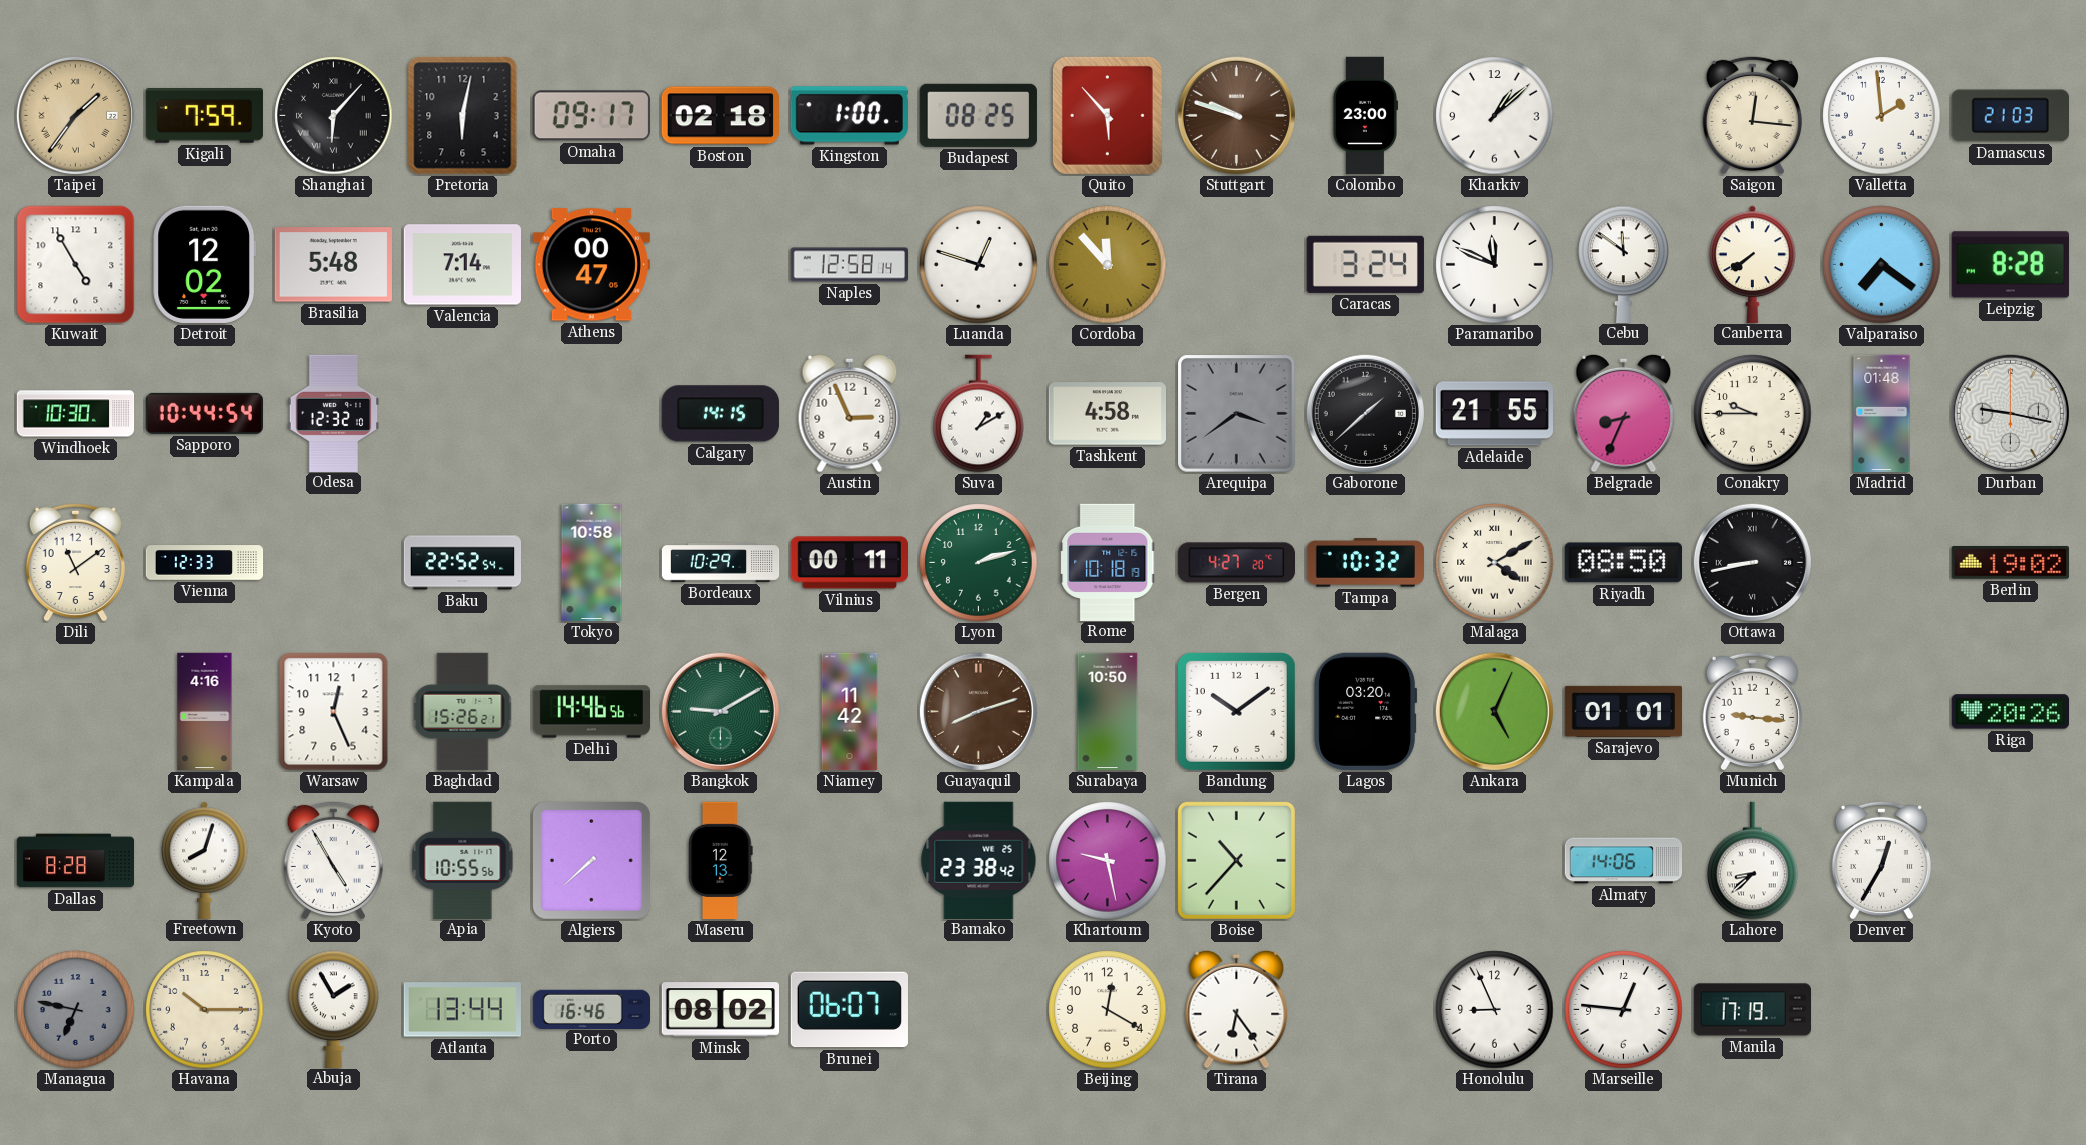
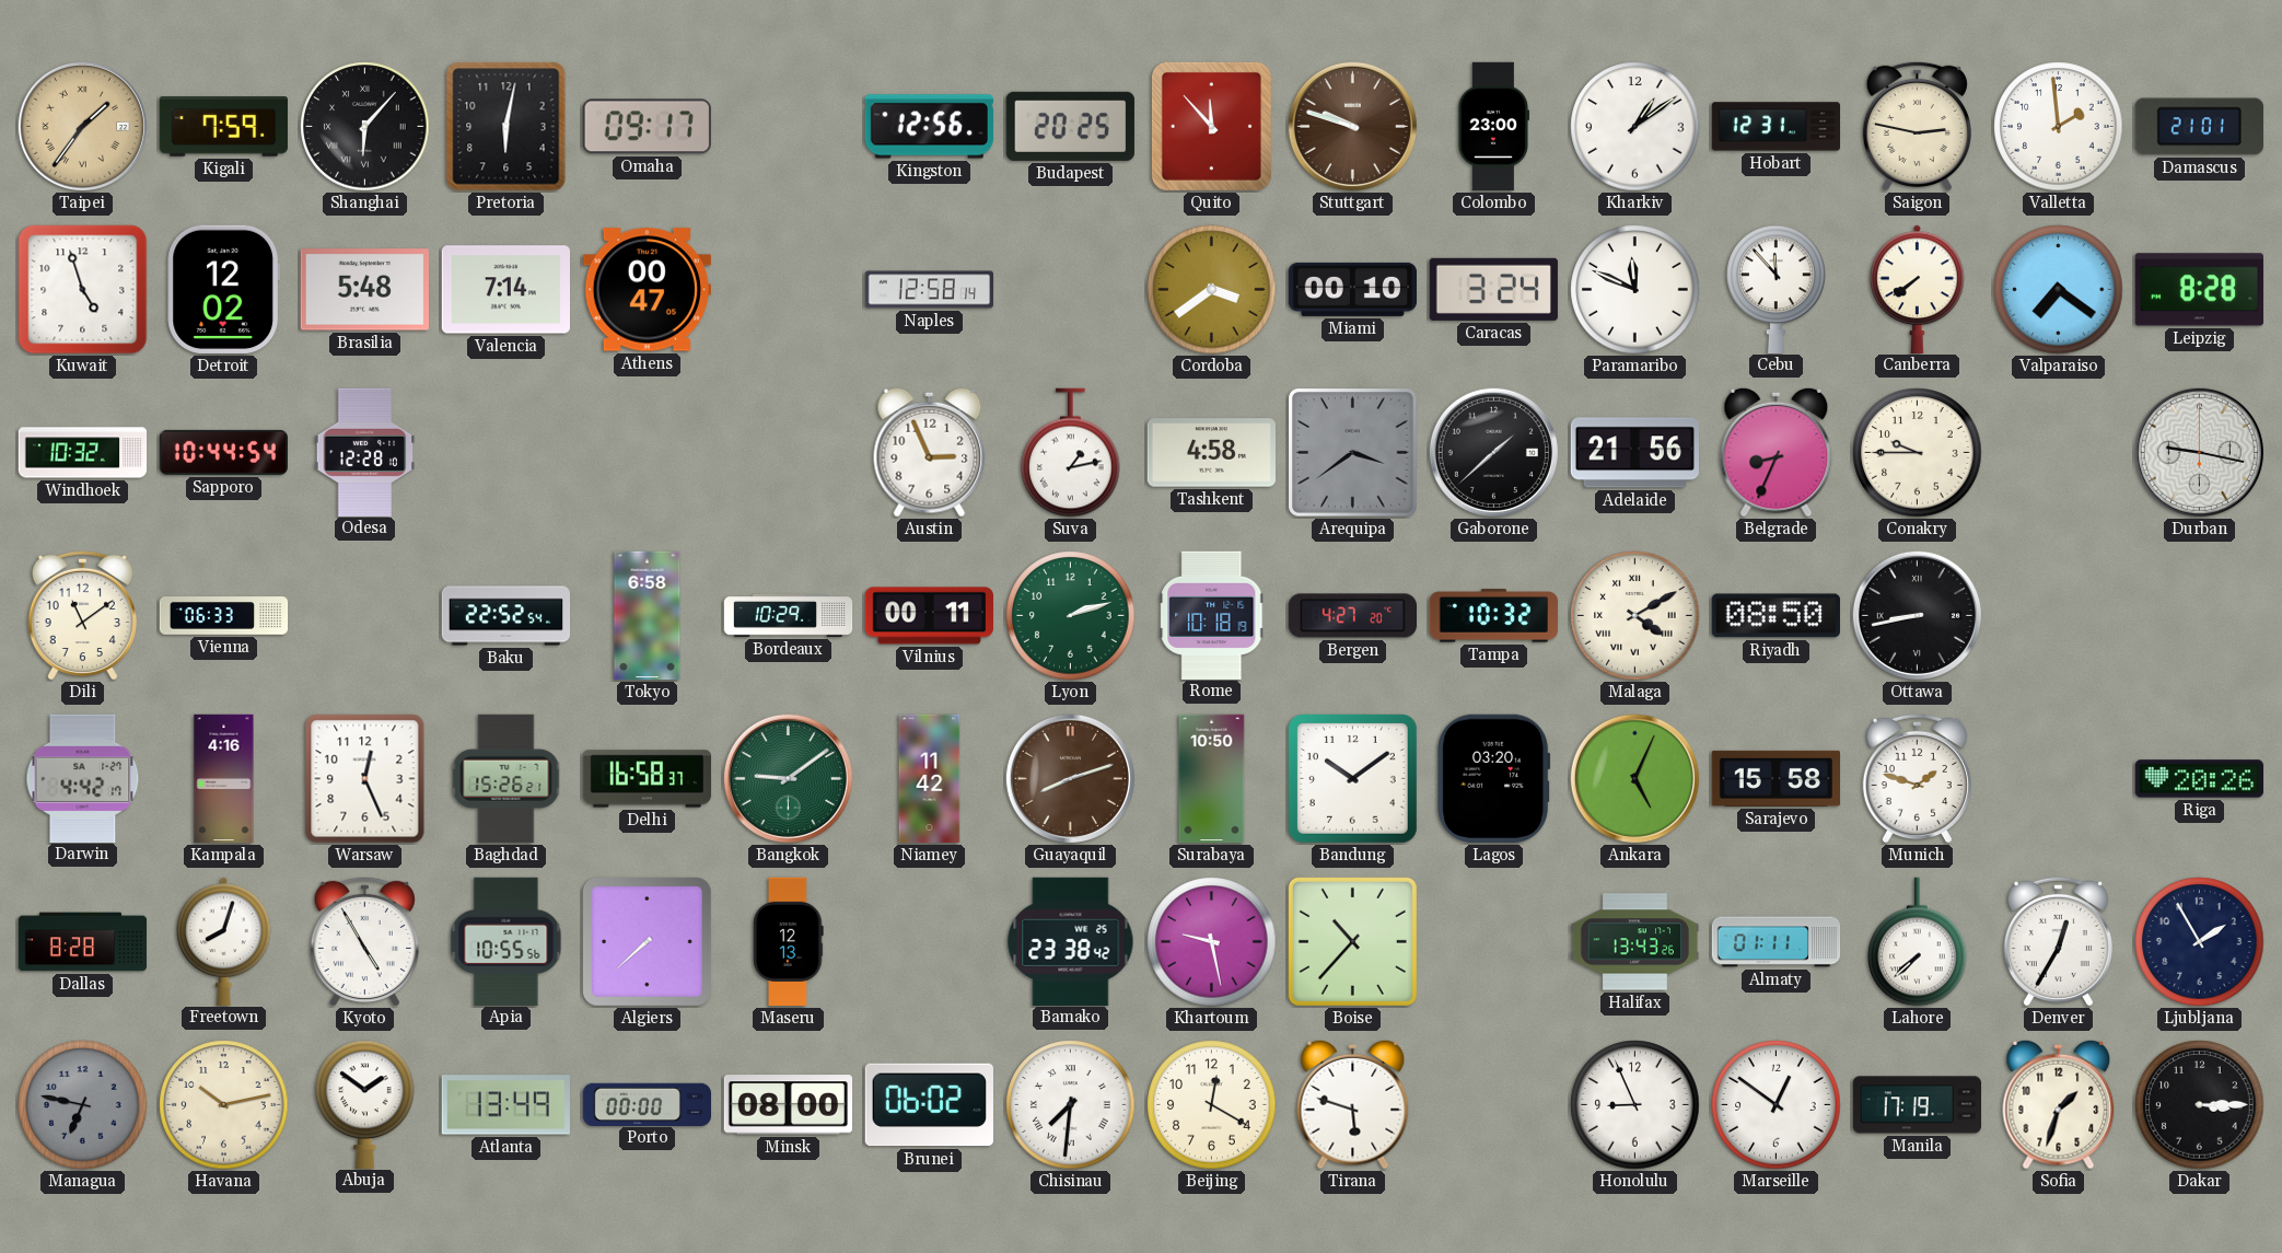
Boston: 02:18 -> none
Kingston: 1:00 -> 12:56
Budapest: 08:25 -> 20:25
Quito: 5:53 -> 11:53
Kharkiv: 1:08 -> 1:09
Hobart: none -> 12:31
Saigon: 12:16 -> 2:47
Damascus: 21:03 -> 21:01
Kuwait: 4:55 -> 4:57
Luanda: 12:48 -> none
Cordoba: 11:53 -> 3:39
Miami: none -> 00:10
Cebu: 11:51 -> 11:53
Windhoek: 10:30 -> 10:32
Odesa: 12:32 -> 12:28
Calgary: 14:15 -> none
Suva: 1:10 -> 1:13
Adelaide: 21:55 -> 21:56
Madrid: 01:48 -> none
Vienna: 12:33 -> 06:33
Tokyo: 10:58 -> 6:58
Berlin: 19:02 -> none
Darwin: none -> 4:42
Delhi: 14:46 -> 16:58
Bangkok: 9:10 -> 9:09
Sarajevo: 01:01 -> 15:58
Munich: 9:16 -> 1:48
Halifax: none -> 13:43
Almaty: 14:06 -> 01:11
Lahore: 8:38 -> 7:38
Ljubljana: none -> 1:55
Havana: 10:15 -> 10:13
Abuja: 1:55 -> 1:51
Atlanta: 13:44 -> 13:49
Porto: 16:46 -> 00:00
Minsk: 08:02 -> 08:00
Brunei: 06:07 -> 06:02
Chisinau: none -> 7:31
Tirana: 6:24 -> 5:48
Marseille: 12:46 -> 12:51
Sofia: none -> 1:33
Dakar: none -> 3:15
